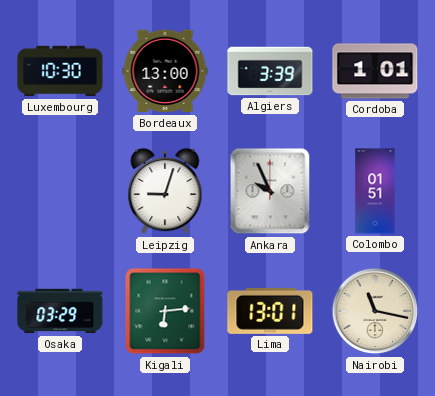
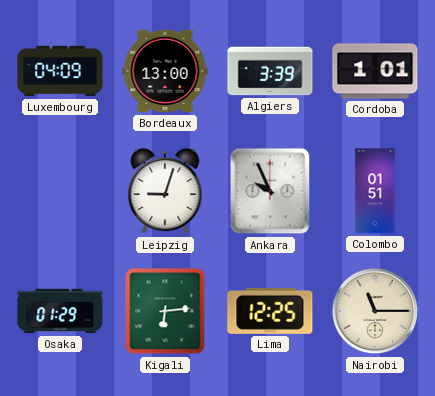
Luxembourg: 10:30 -> 04:09
Osaka: 03:29 -> 01:29
Lima: 13:01 -> 12:25
Nairobi: 11:17 -> 11:15
